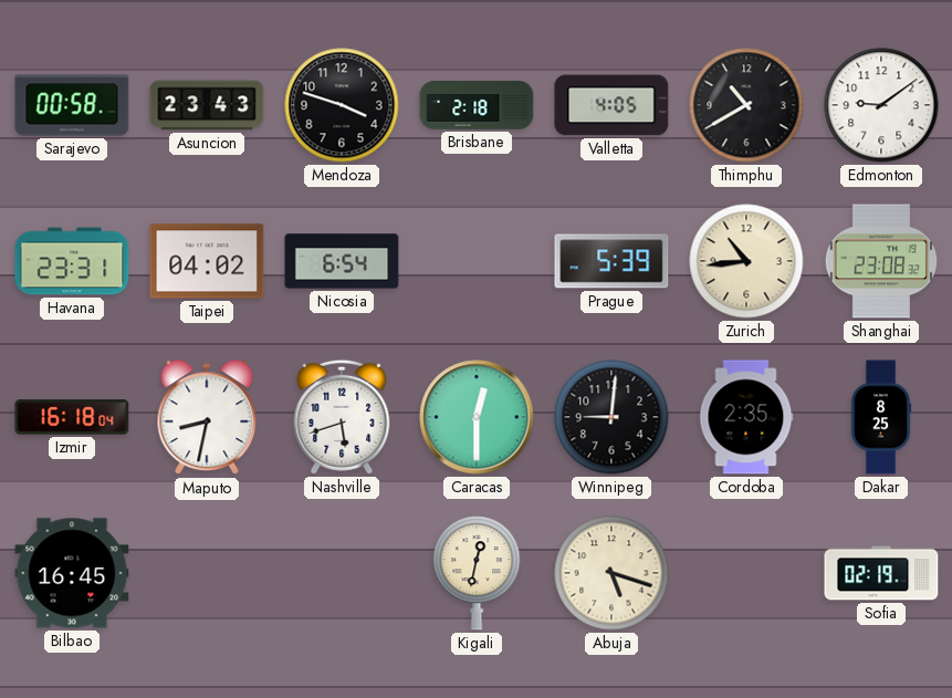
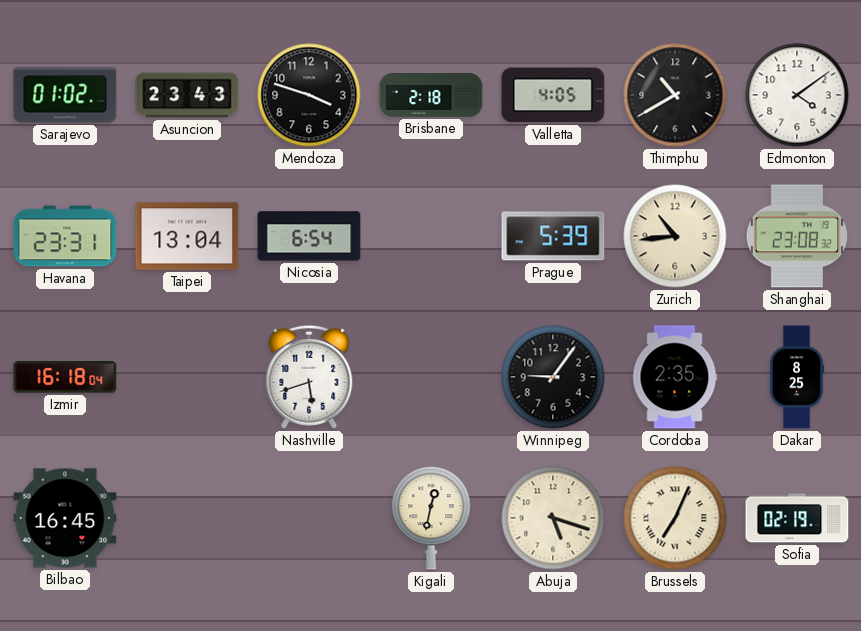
Sarajevo: 00:58 -> 01:02
Edmonton: 9:09 -> 4:09
Taipei: 04:02 -> 13:04
Maputo: 8:32 -> none
Caracas: 12:30 -> none
Winnipeg: 9:01 -> 9:06
Brussels: none -> 7:04
